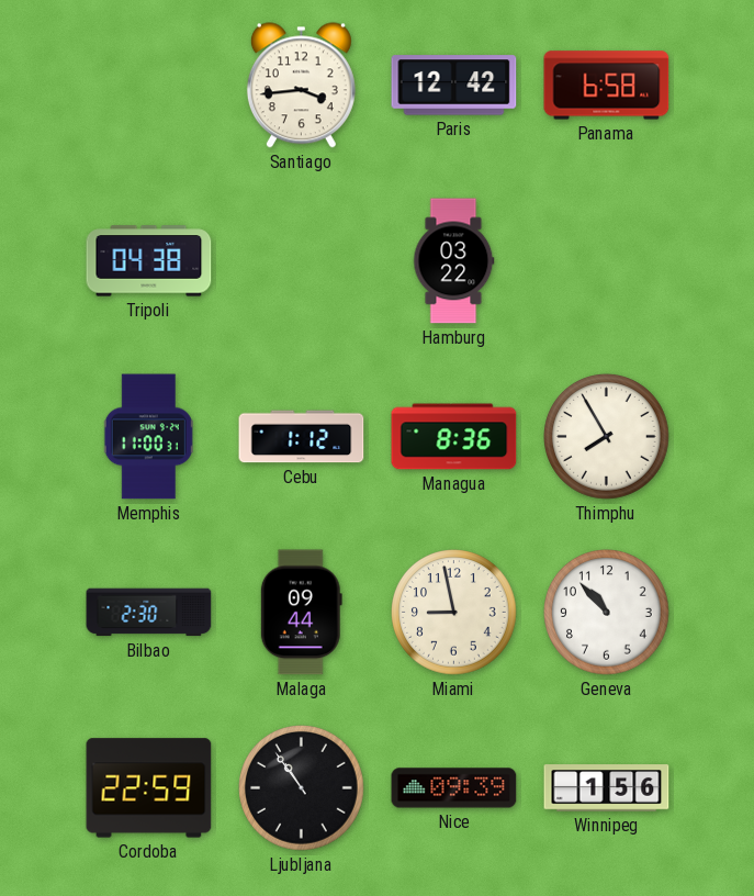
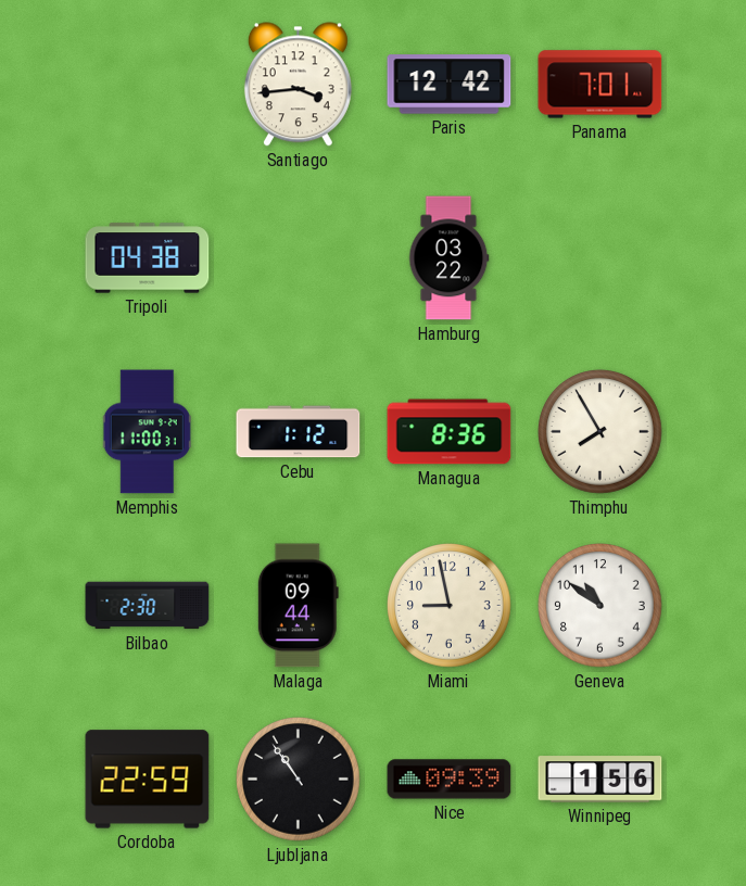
Panama: 6:58 -> 7:01
Geneva: 10:53 -> 10:51
